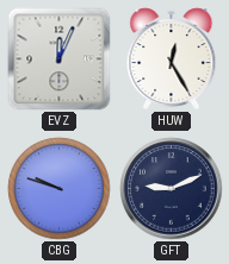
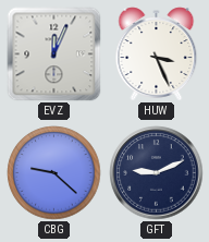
HUW: 12:25 -> 3:26
CBG: 9:48 -> 9:22
